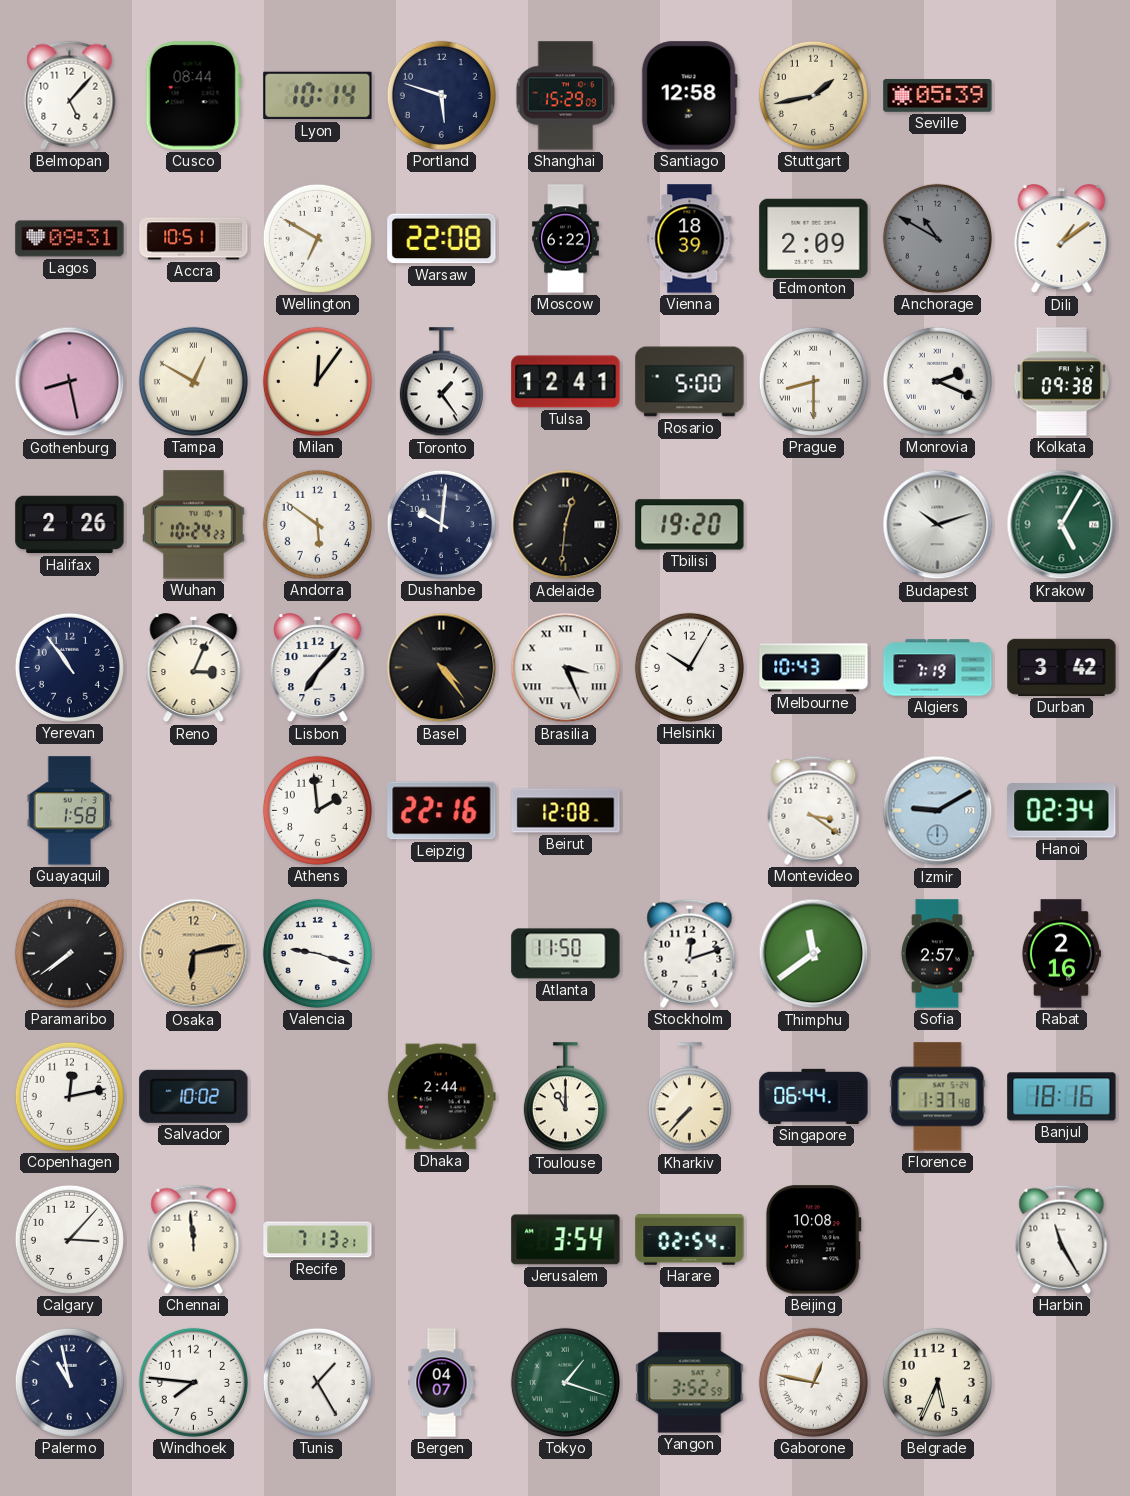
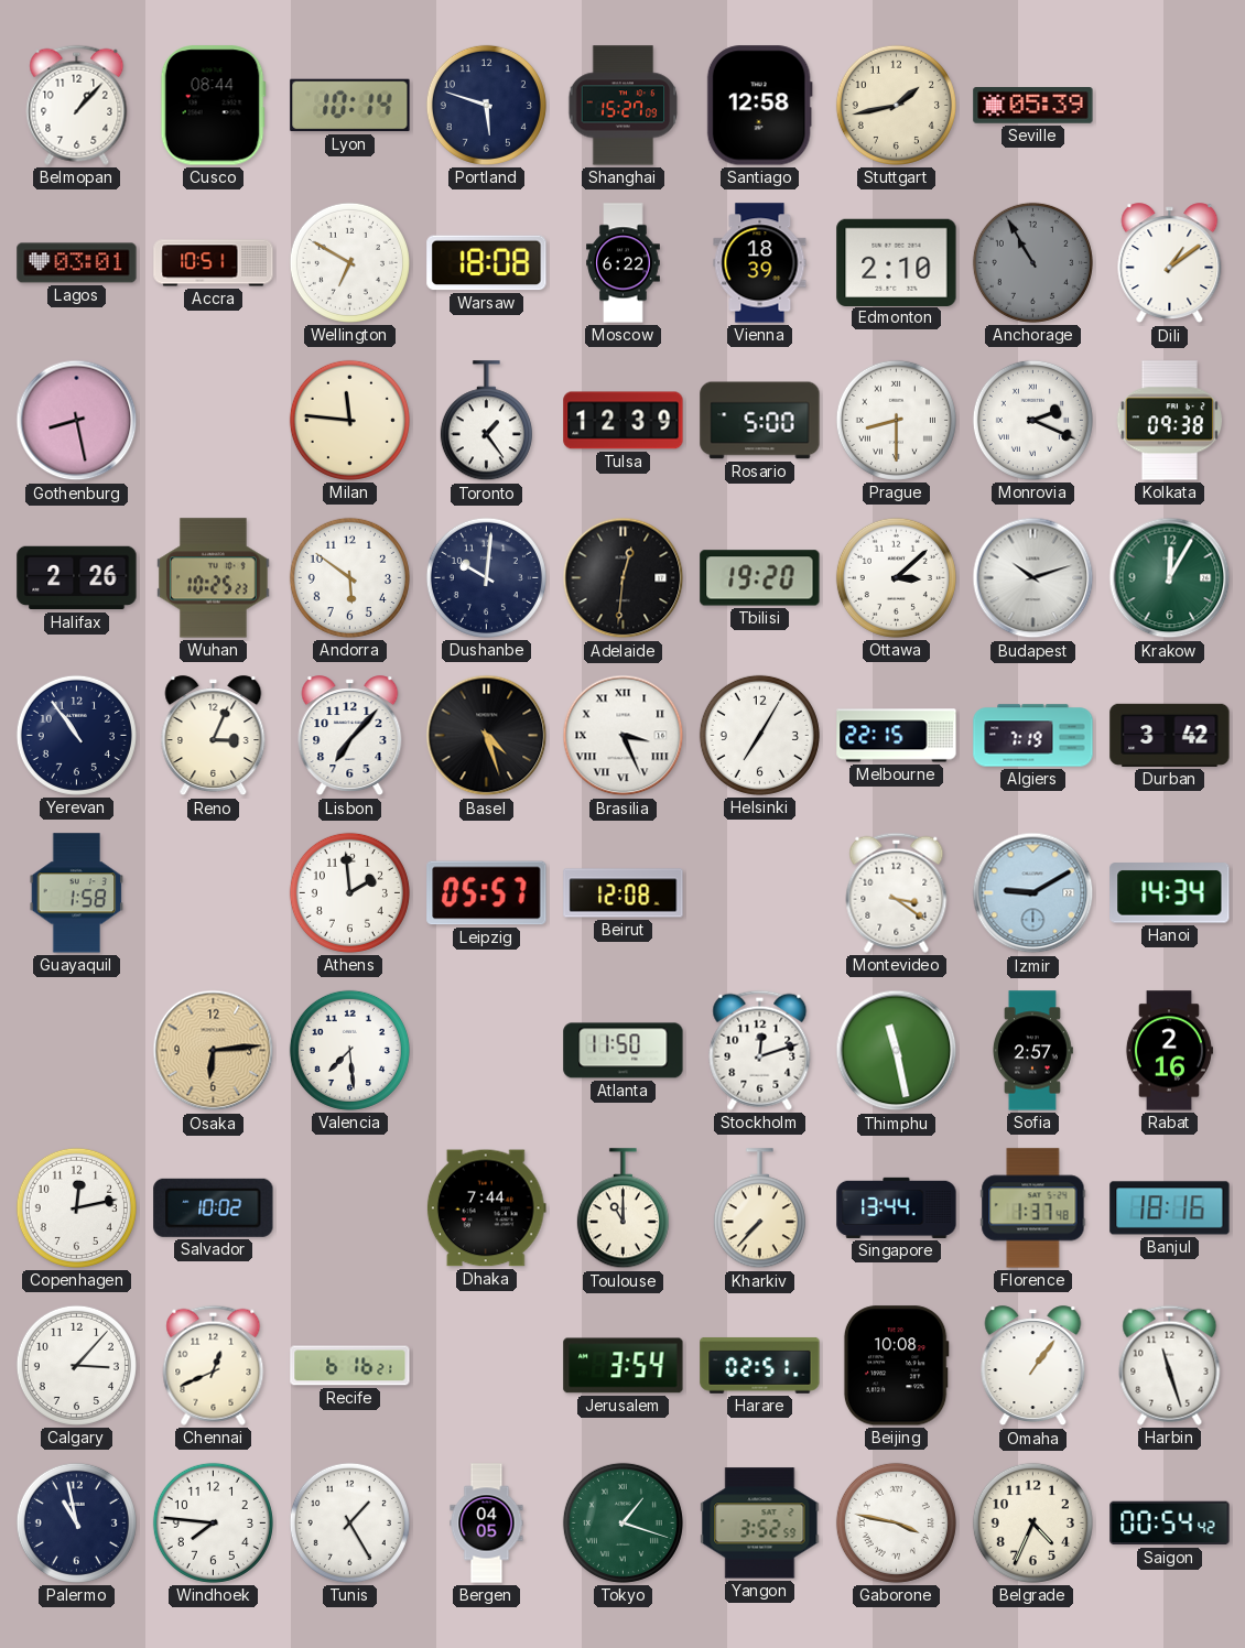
Belmopan: 5:07 -> 1:07
Shanghai: 15:29 -> 15:27
Lagos: 09:31 -> 03:01
Warsaw: 22:08 -> 18:08
Edmonton: 2:09 -> 2:10
Anchorage: 10:50 -> 10:55
Tampa: 12:50 -> none
Milan: 12:06 -> 11:46
Tulsa: 12:41 -> 12:39
Wuhan: 10:24 -> 10:25
Ottawa: none -> 3:08
Krakow: 5:05 -> 12:05
Basel: 4:24 -> 4:27
Helsinki: 10:05 -> 7:05
Melbourne: 10:43 -> 22:15
Leipzig: 22:16 -> 05:57
Hanoi: 02:34 -> 14:34
Paramaribo: 7:39 -> none
Osaka: 6:13 -> 6:14
Valencia: 9:18 -> 7:29
Thimphu: 11:39 -> 11:28
Dhaka: 2:44 -> 7:44
Singapore: 06:44 -> 13:44
Chennai: 11:59 -> 12:41
Recife: 7:13 -> 6:16
Harare: 02:54 -> 02:51
Omaha: none -> 1:06
Harbin: 11:25 -> 11:27
Bergen: 04:07 -> 04:05
Gaborone: 12:47 -> 3:47
Belgrade: 5:34 -> 4:34
Saigon: none -> 00:54
